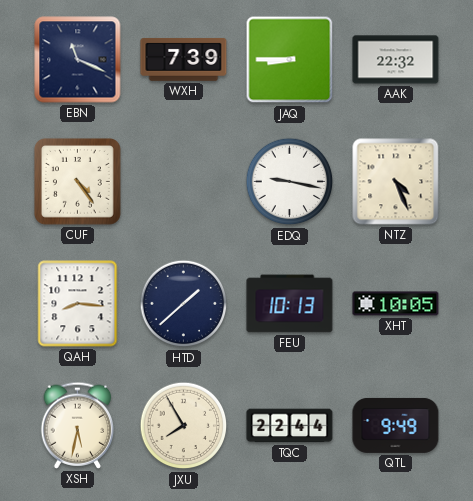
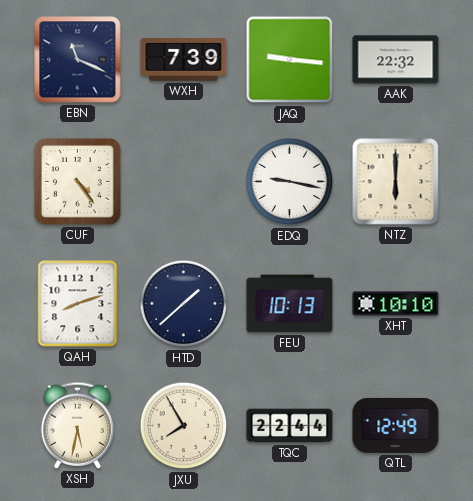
JAQ: 8:45 -> 9:16
NTZ: 4:26 -> 6:00
QAH: 8:16 -> 8:12
XHT: 10:05 -> 10:10
QTL: 9:49 -> 12:49
